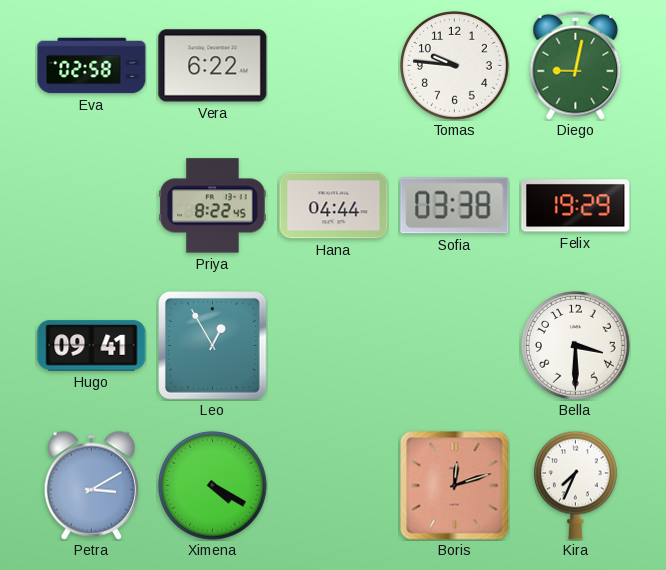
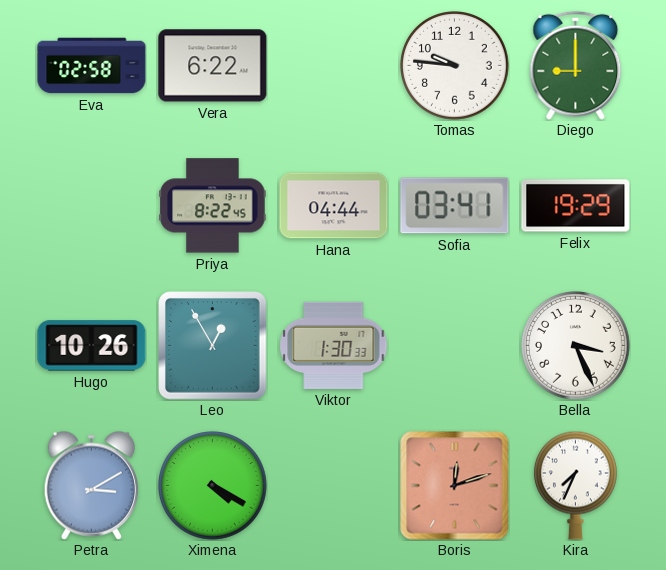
Diego: 9:02 -> 9:00
Sofia: 03:38 -> 03:41
Hugo: 09:41 -> 10:26
Viktor: none -> 1:30
Bella: 3:30 -> 3:26
